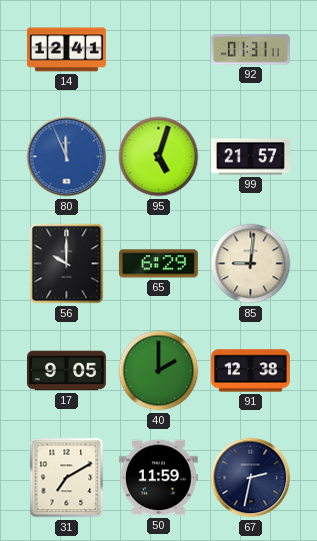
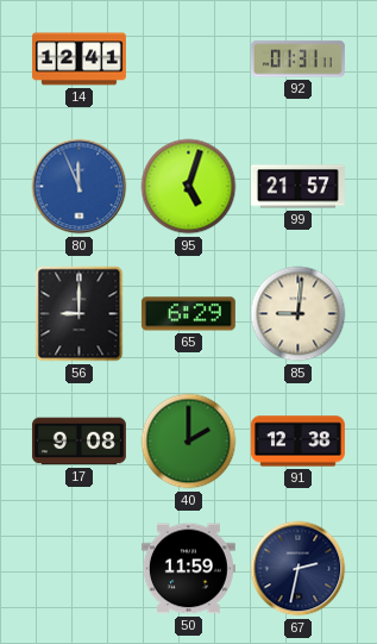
56: 10:00 -> 9:00
17: 9:05 -> 9:08
31: 7:10 -> none
